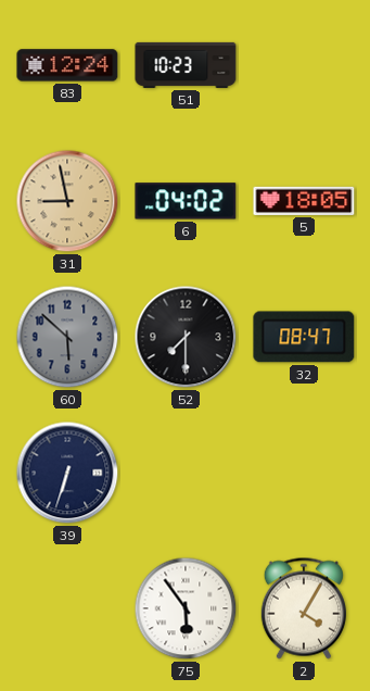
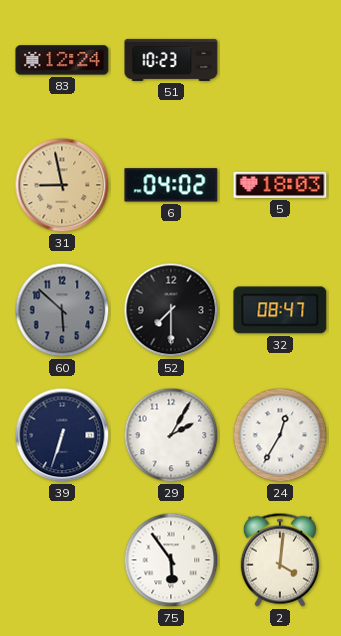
5: 18:05 -> 18:03
29: none -> 2:05
24: none -> 12:35
2: 4:05 -> 4:01
